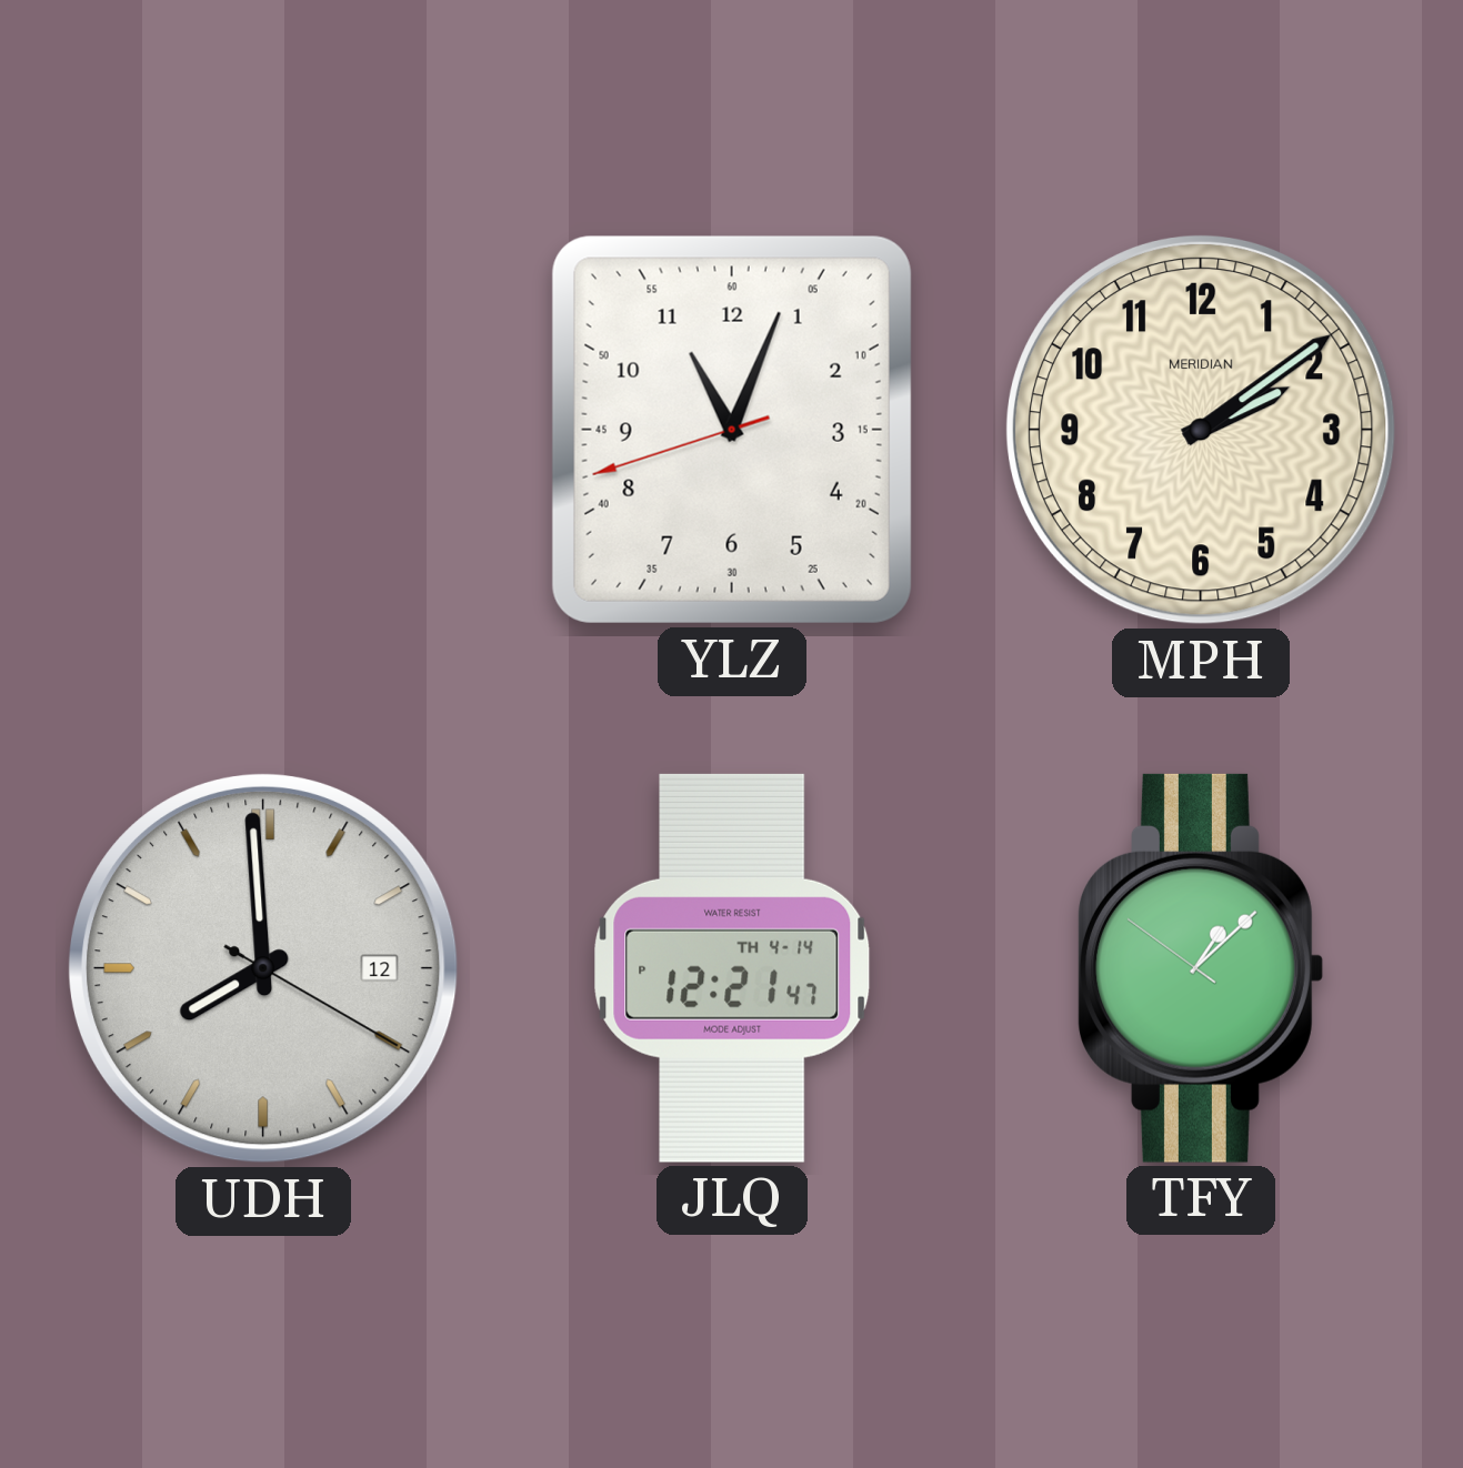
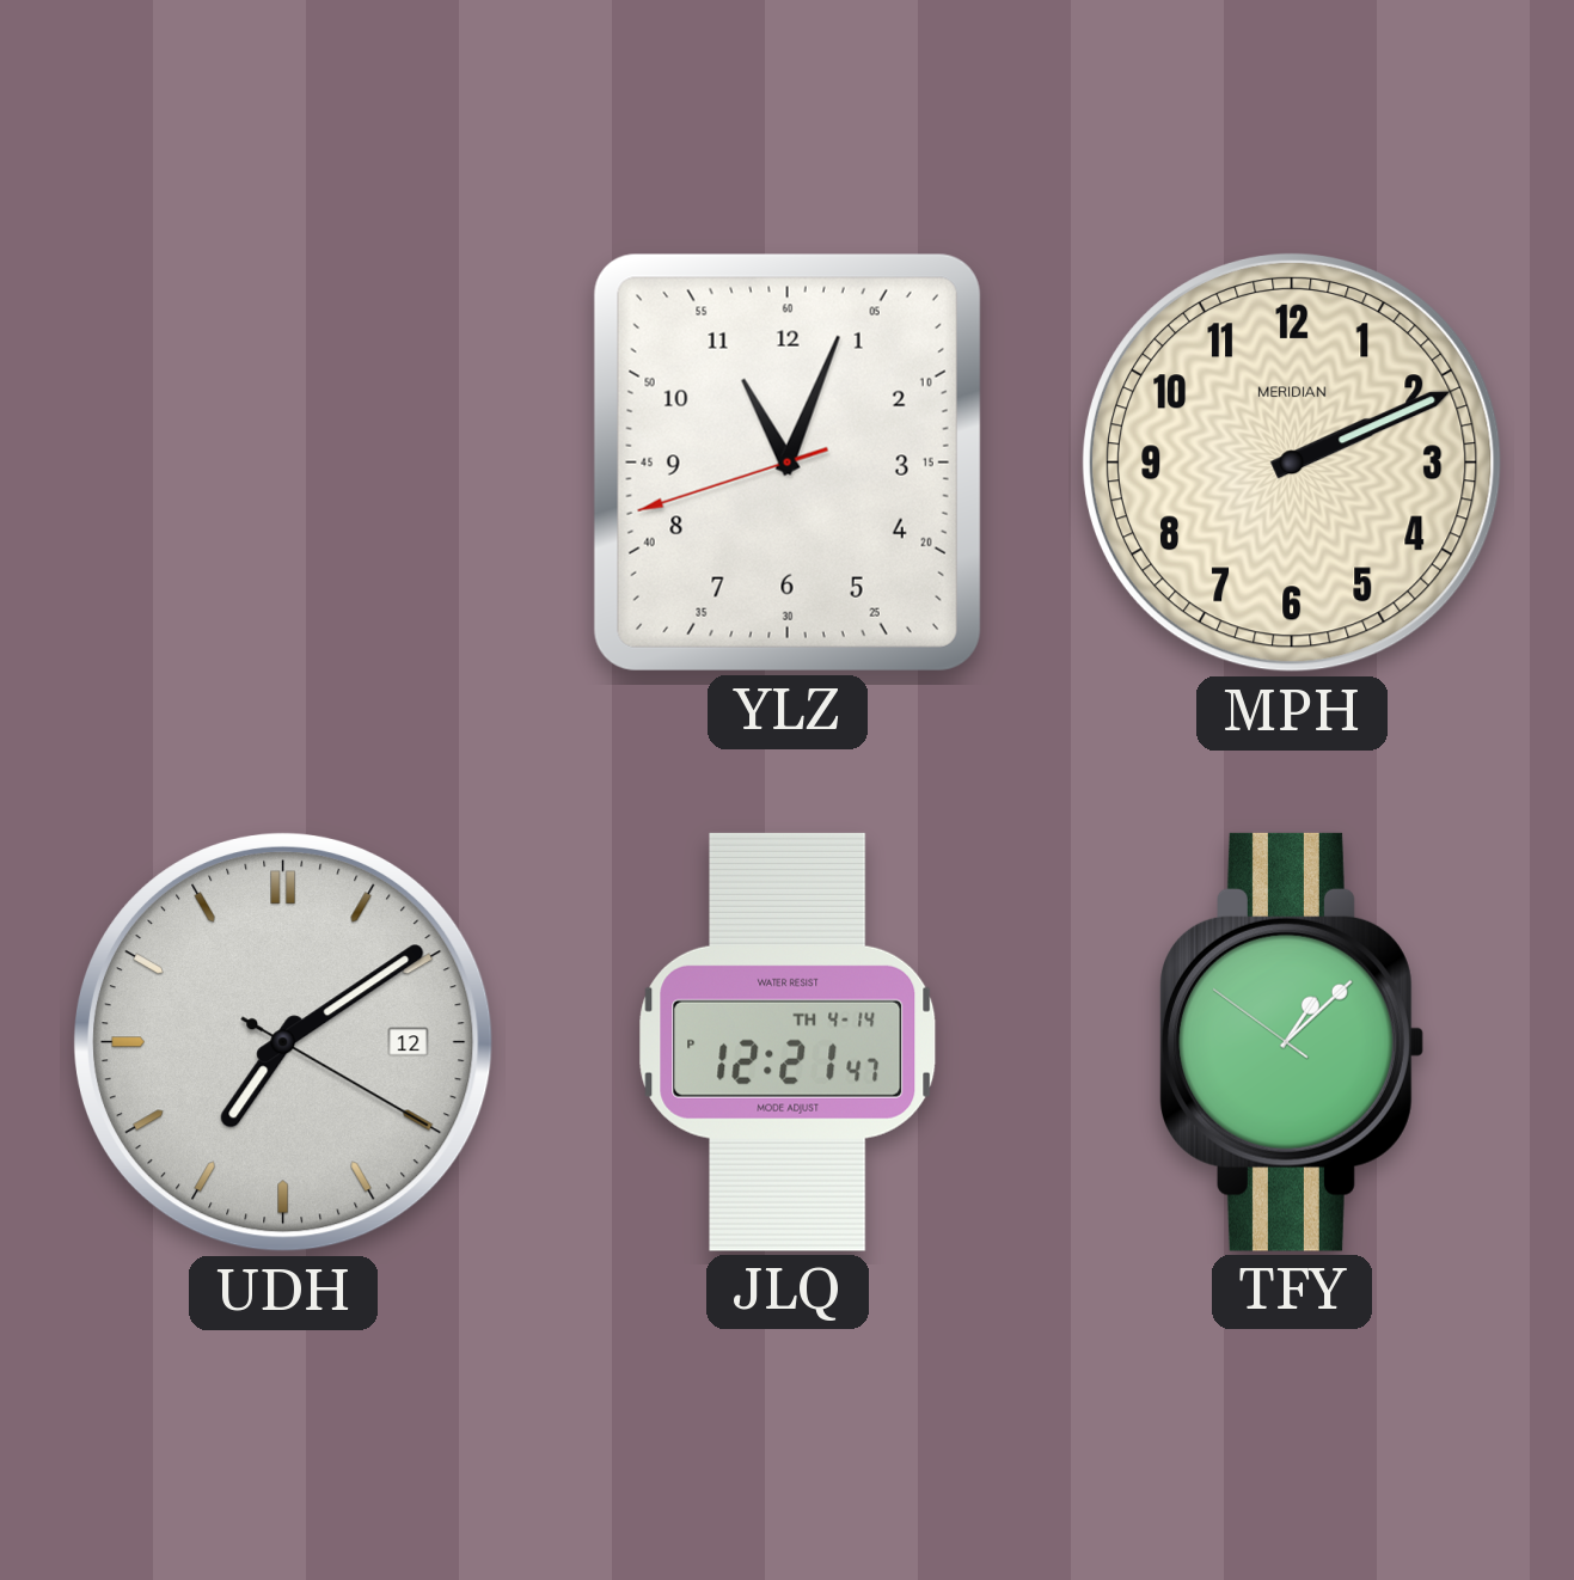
MPH: 2:09 -> 2:11
UDH: 7:59 -> 7:09
